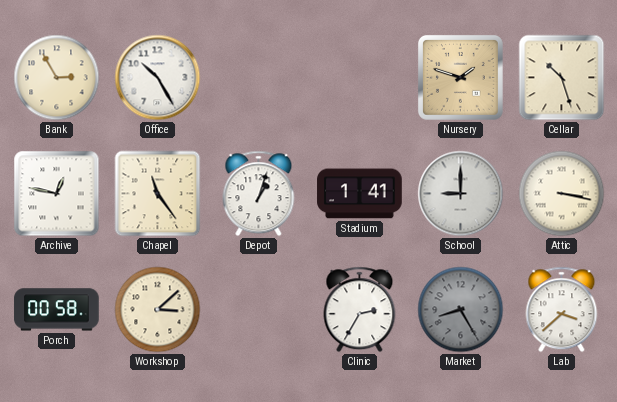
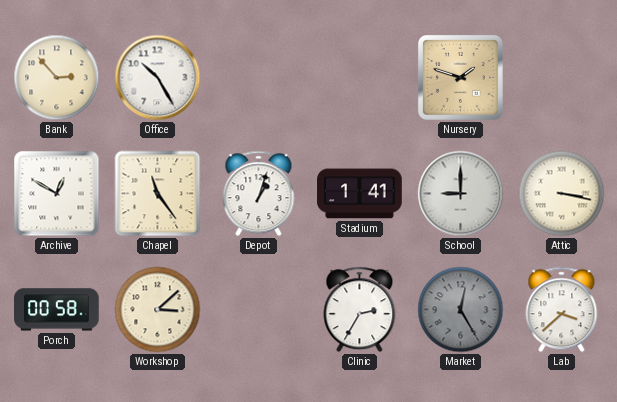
Bank: 2:55 -> 2:53
Cellar: 10:27 -> none
Archive: 12:47 -> 12:50
Market: 8:25 -> 12:25
